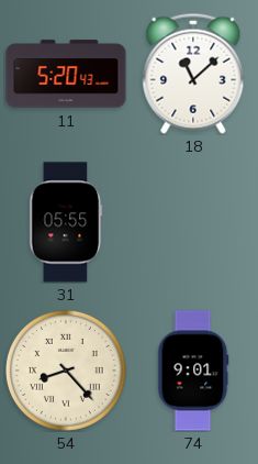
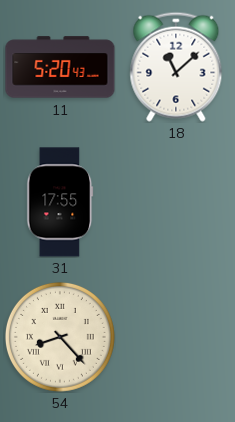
31: 05:55 -> 17:55
74: 9:01 -> none
